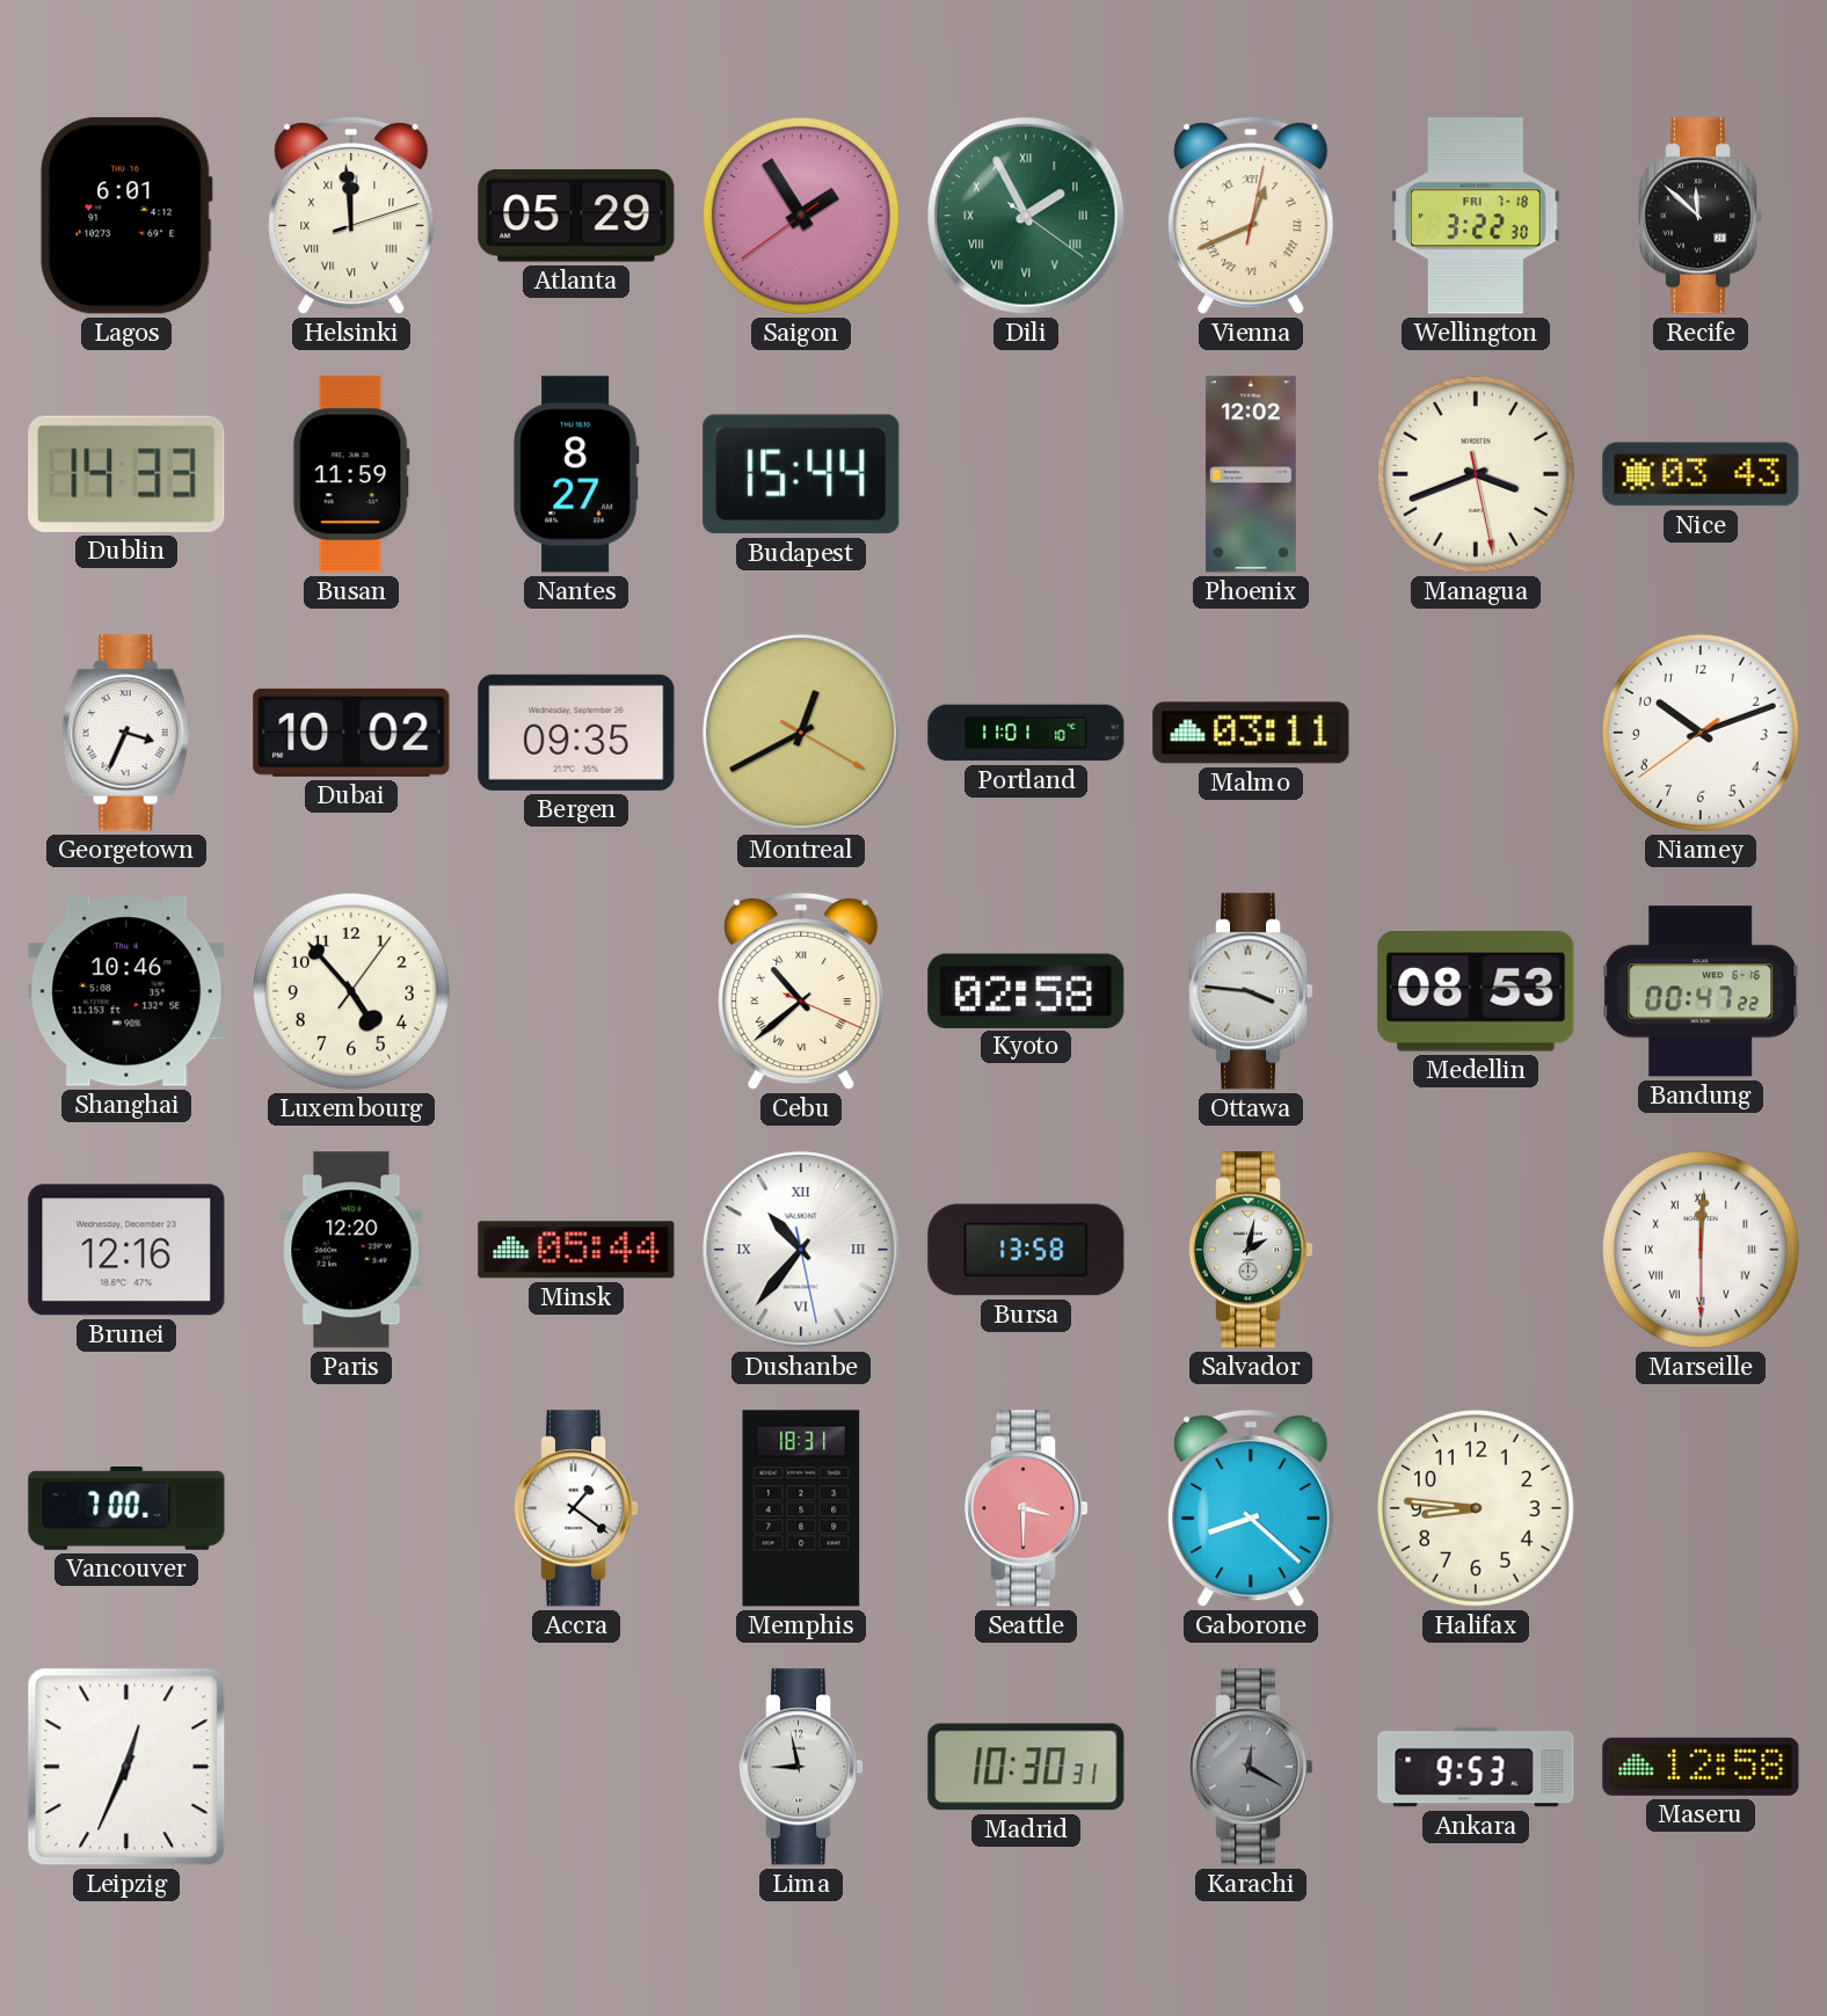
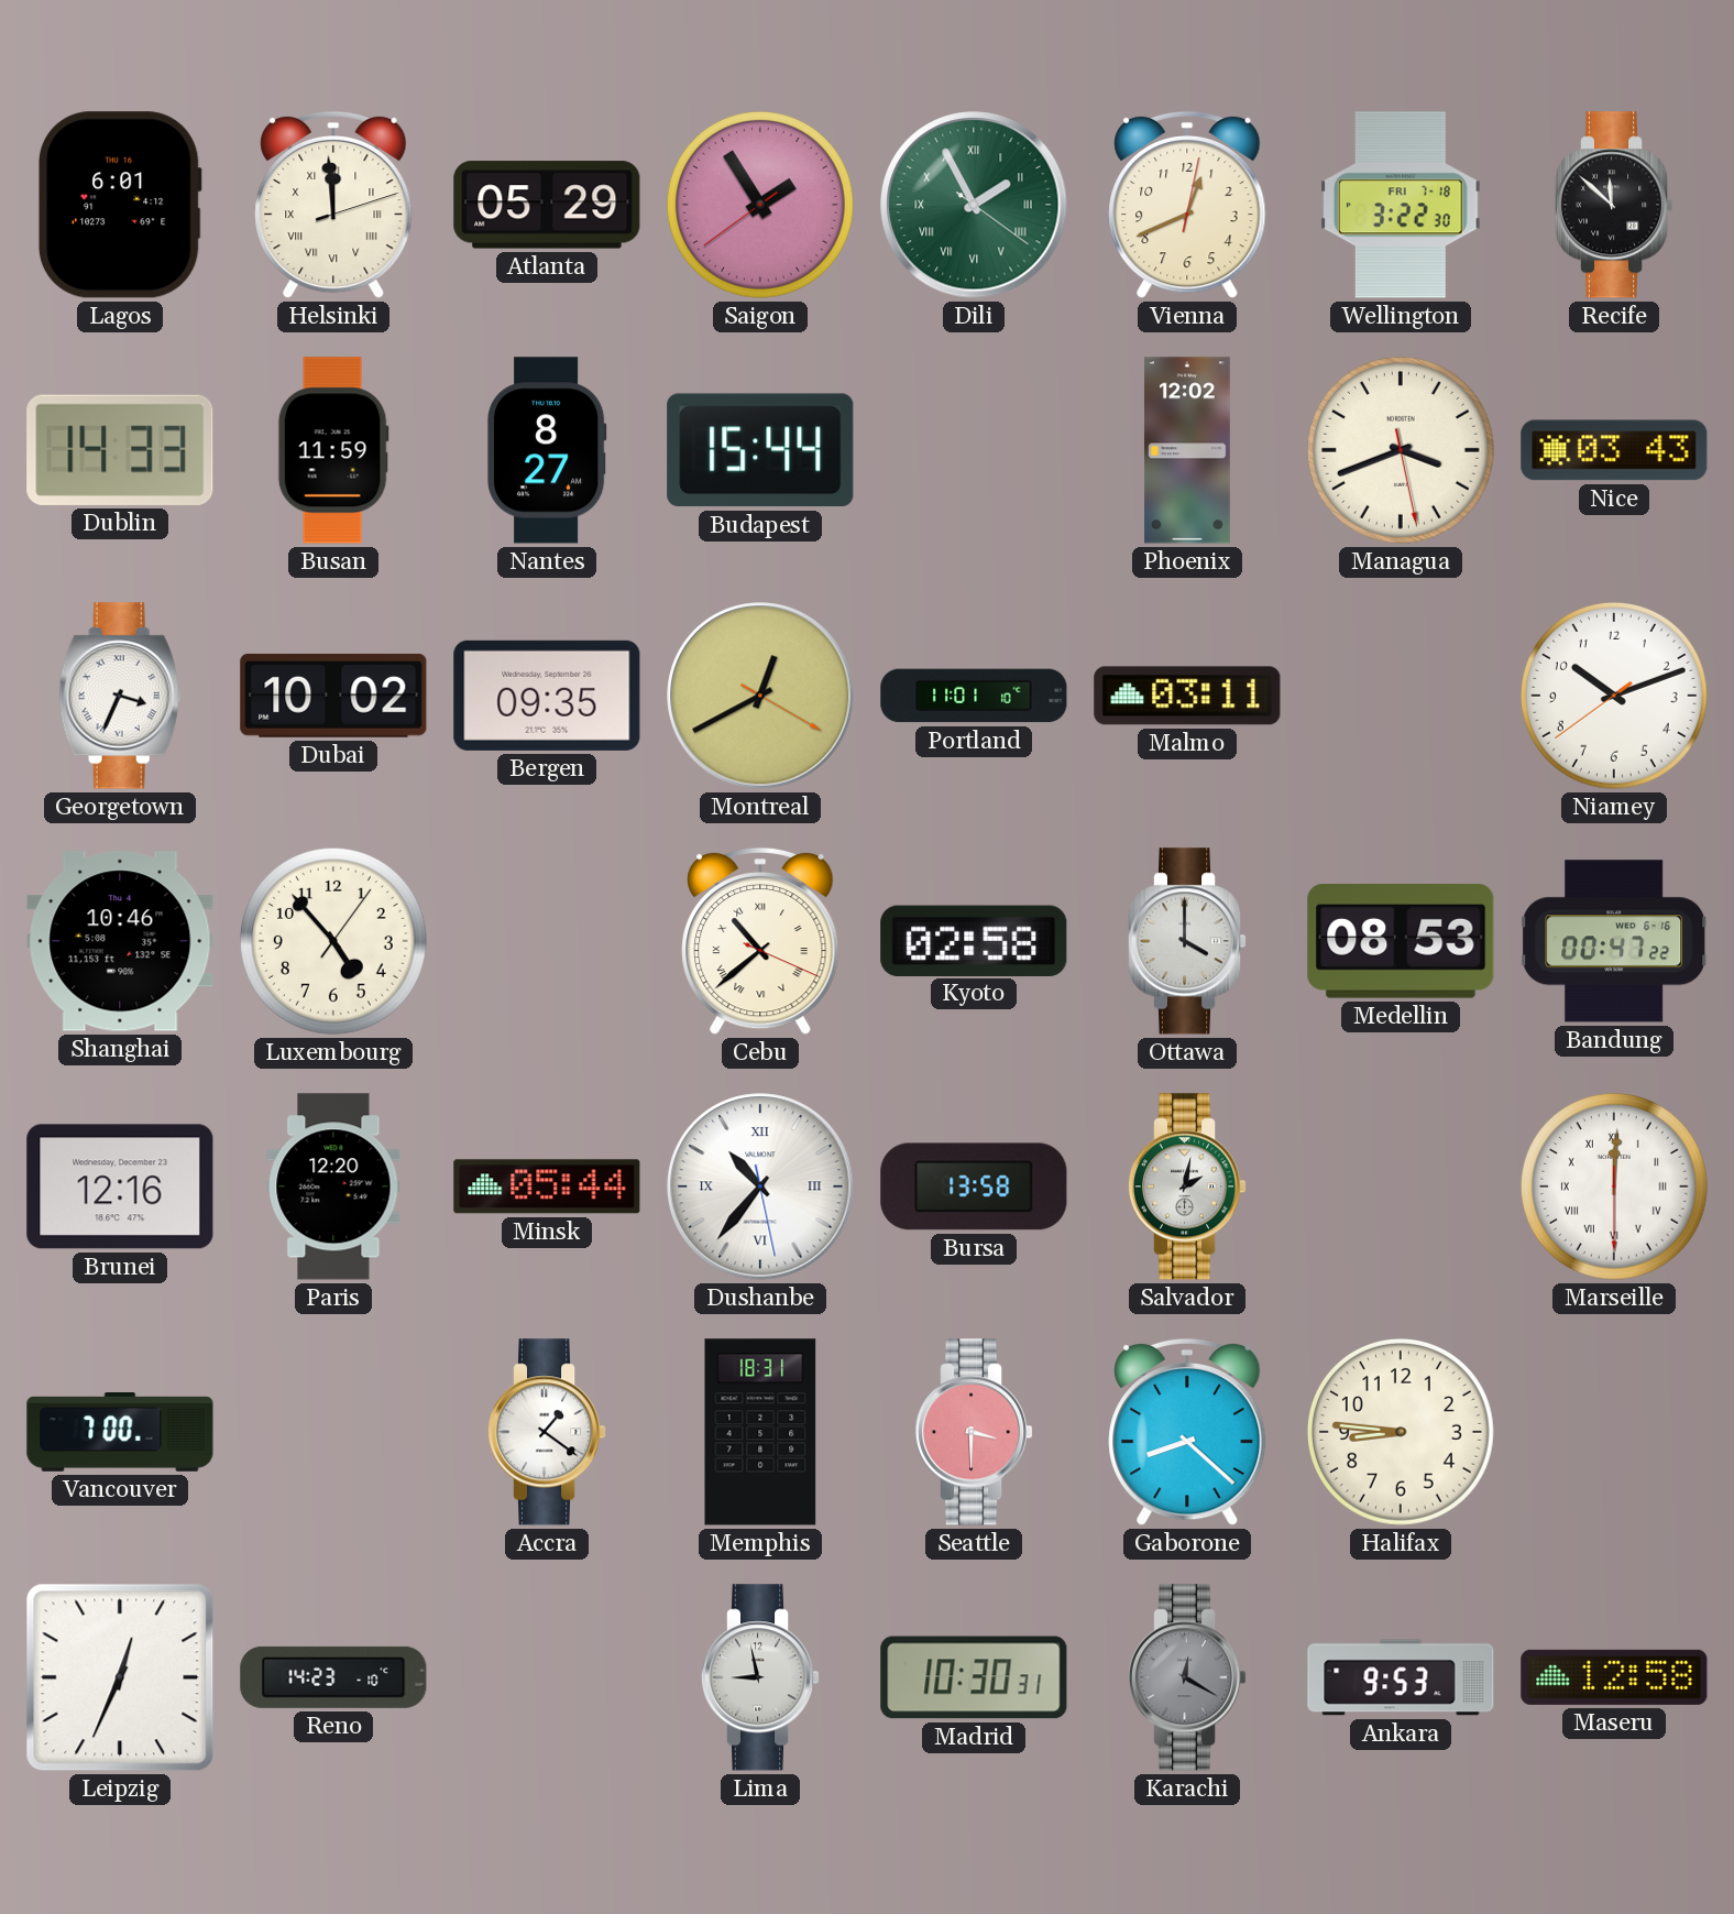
Vienna numerals: Roman -> Arabic
Ottawa: 3:46 -> 4:00
Reno: none -> 14:23
